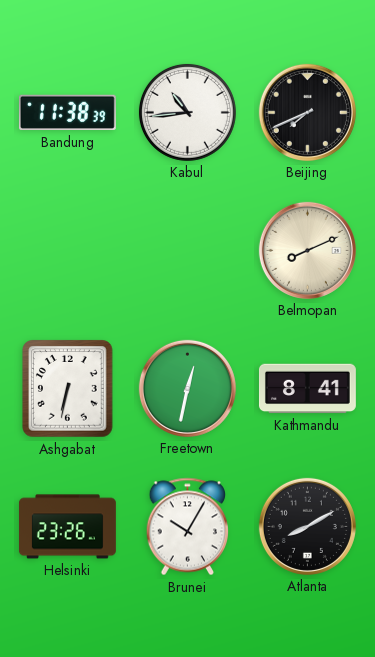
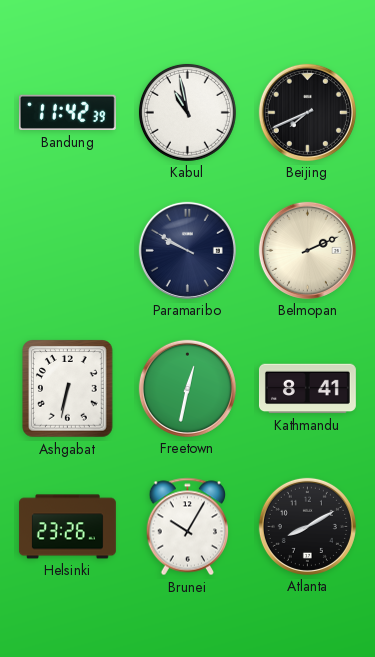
Bandung: 11:38 -> 11:42
Kabul: 10:44 -> 10:58
Paramaribo: none -> 9:50
Belmopan: 8:11 -> 2:11
